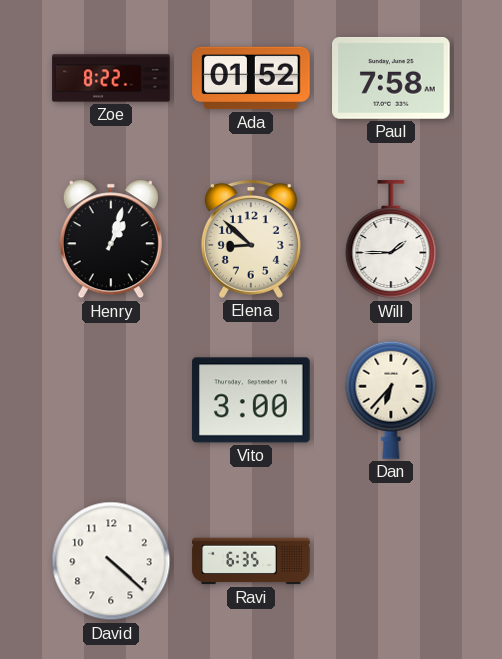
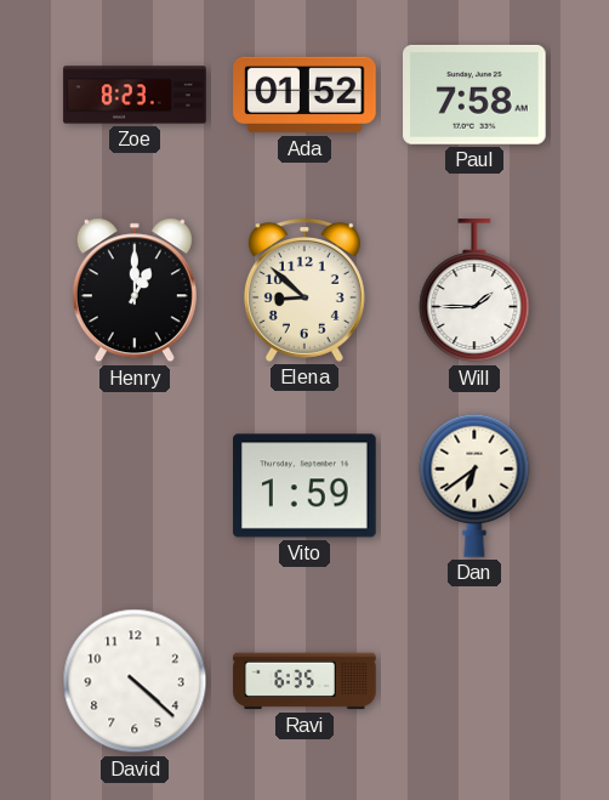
Zoe: 8:22 -> 8:23
Henry: 1:03 -> 1:00
Vito: 3:00 -> 1:59
Dan: 6:37 -> 6:39
